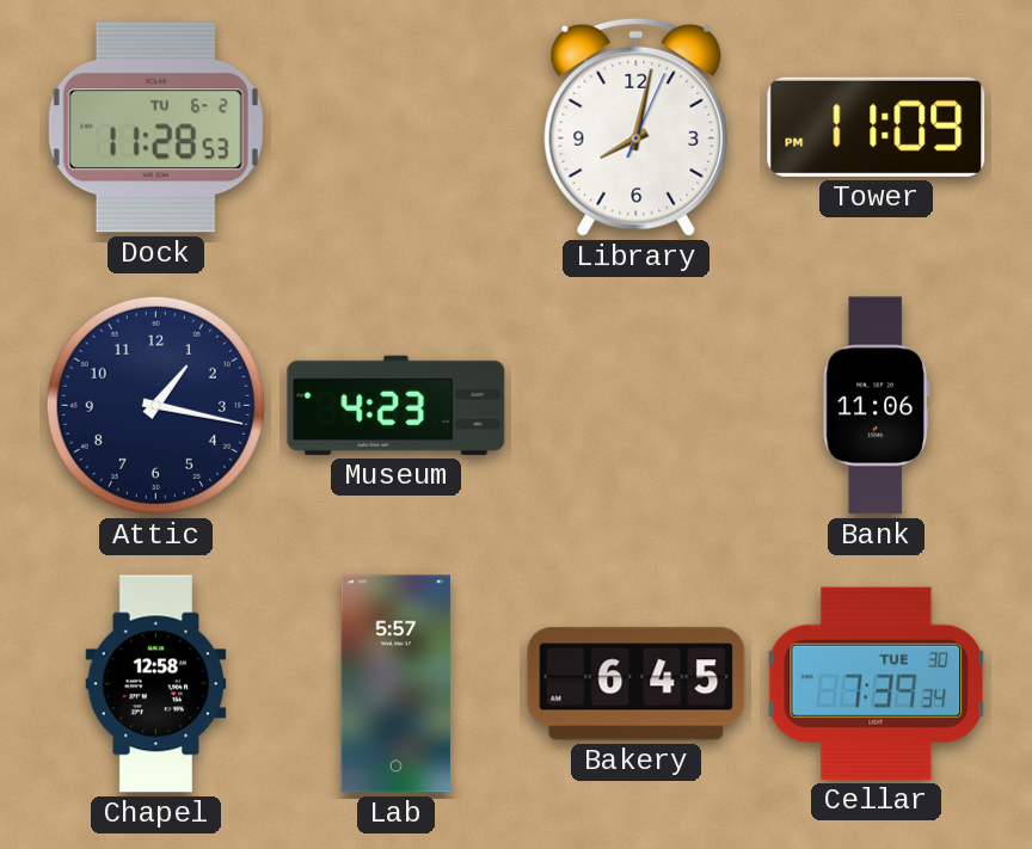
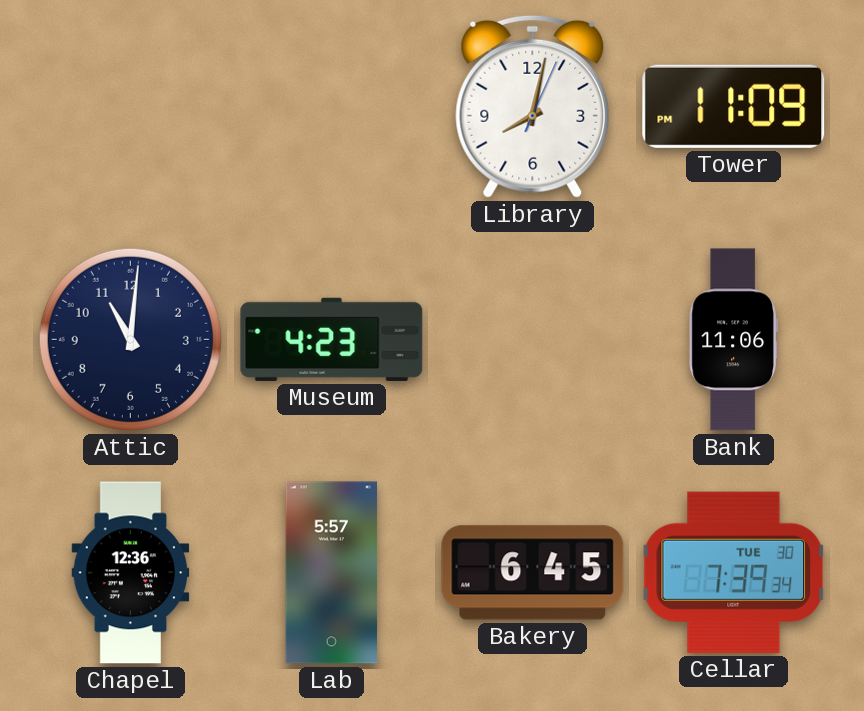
Dock: 11:28 -> none
Attic: 1:17 -> 11:01
Chapel: 12:58 -> 12:36
